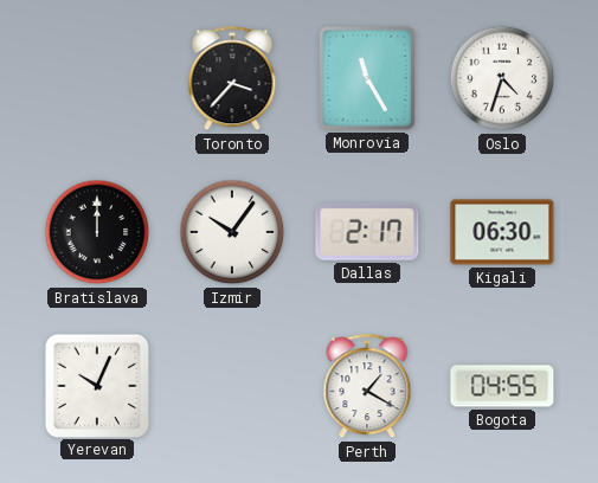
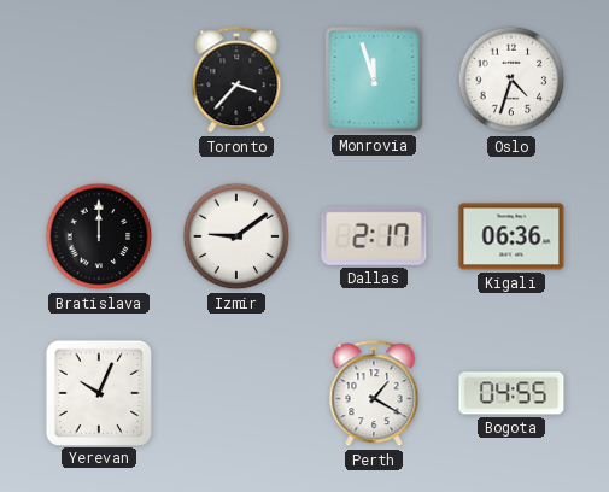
Monrovia: 11:25 -> 11:57
Izmir: 10:06 -> 9:09
Kigali: 06:30 -> 06:36
